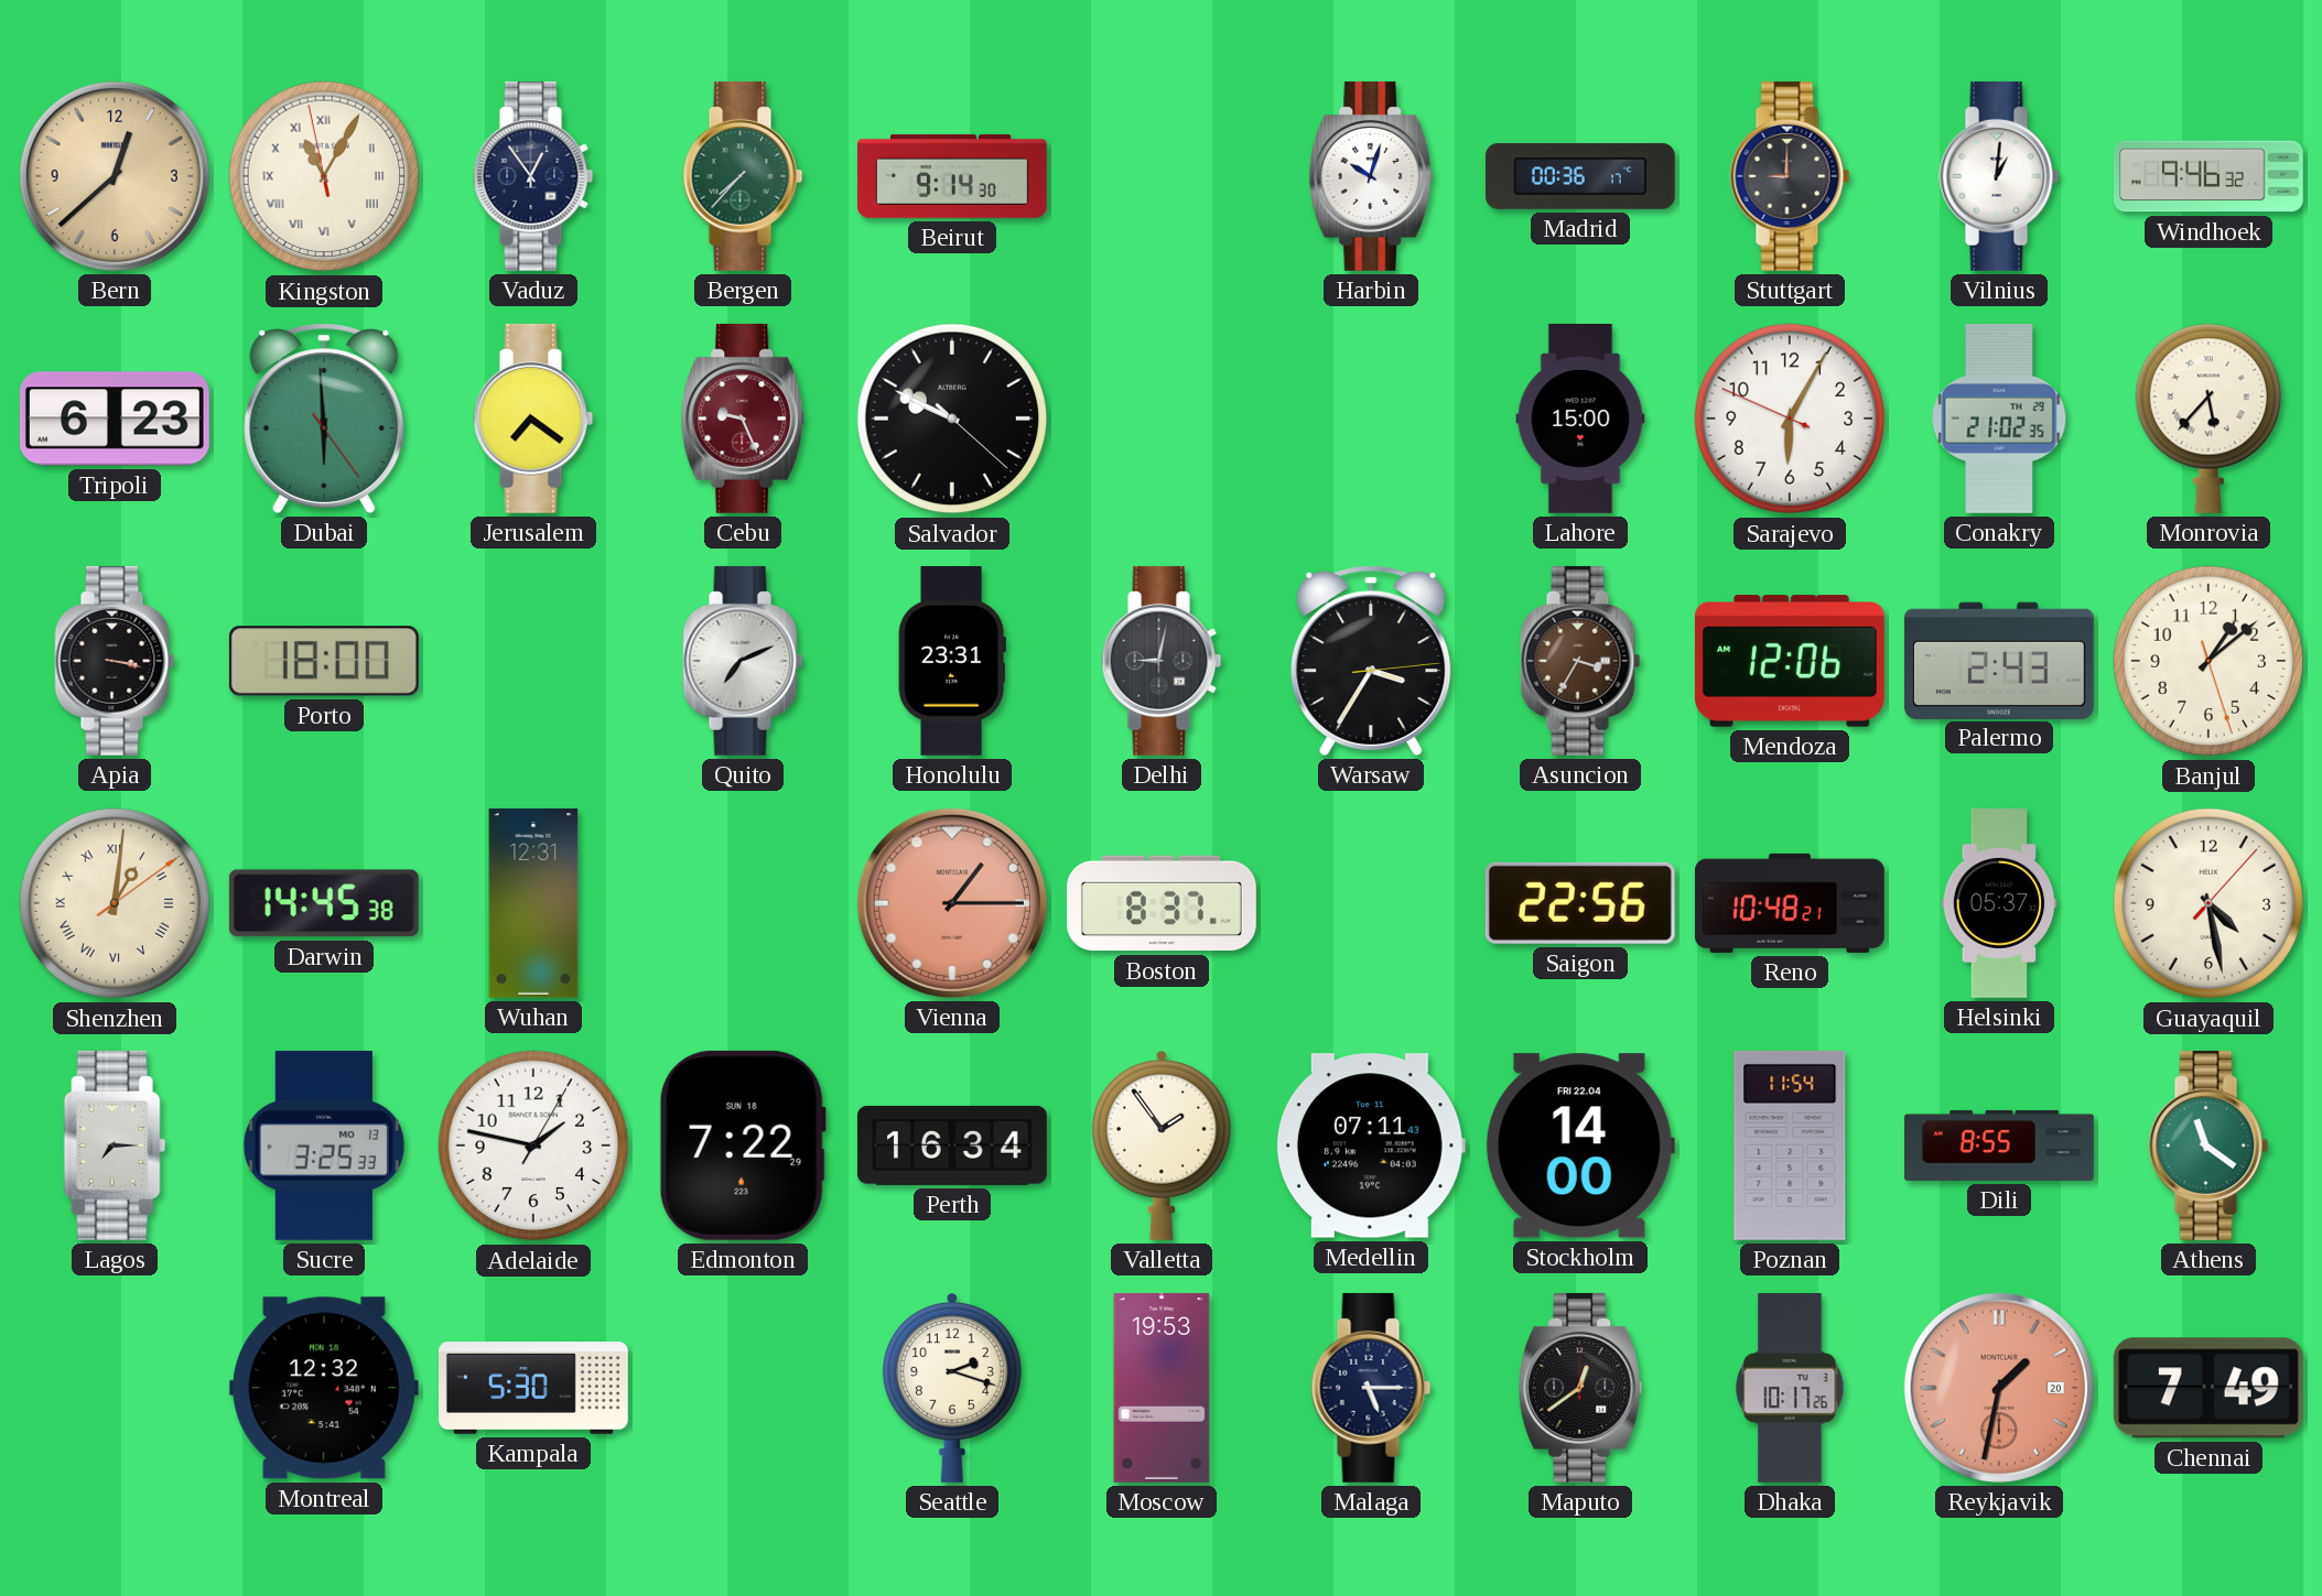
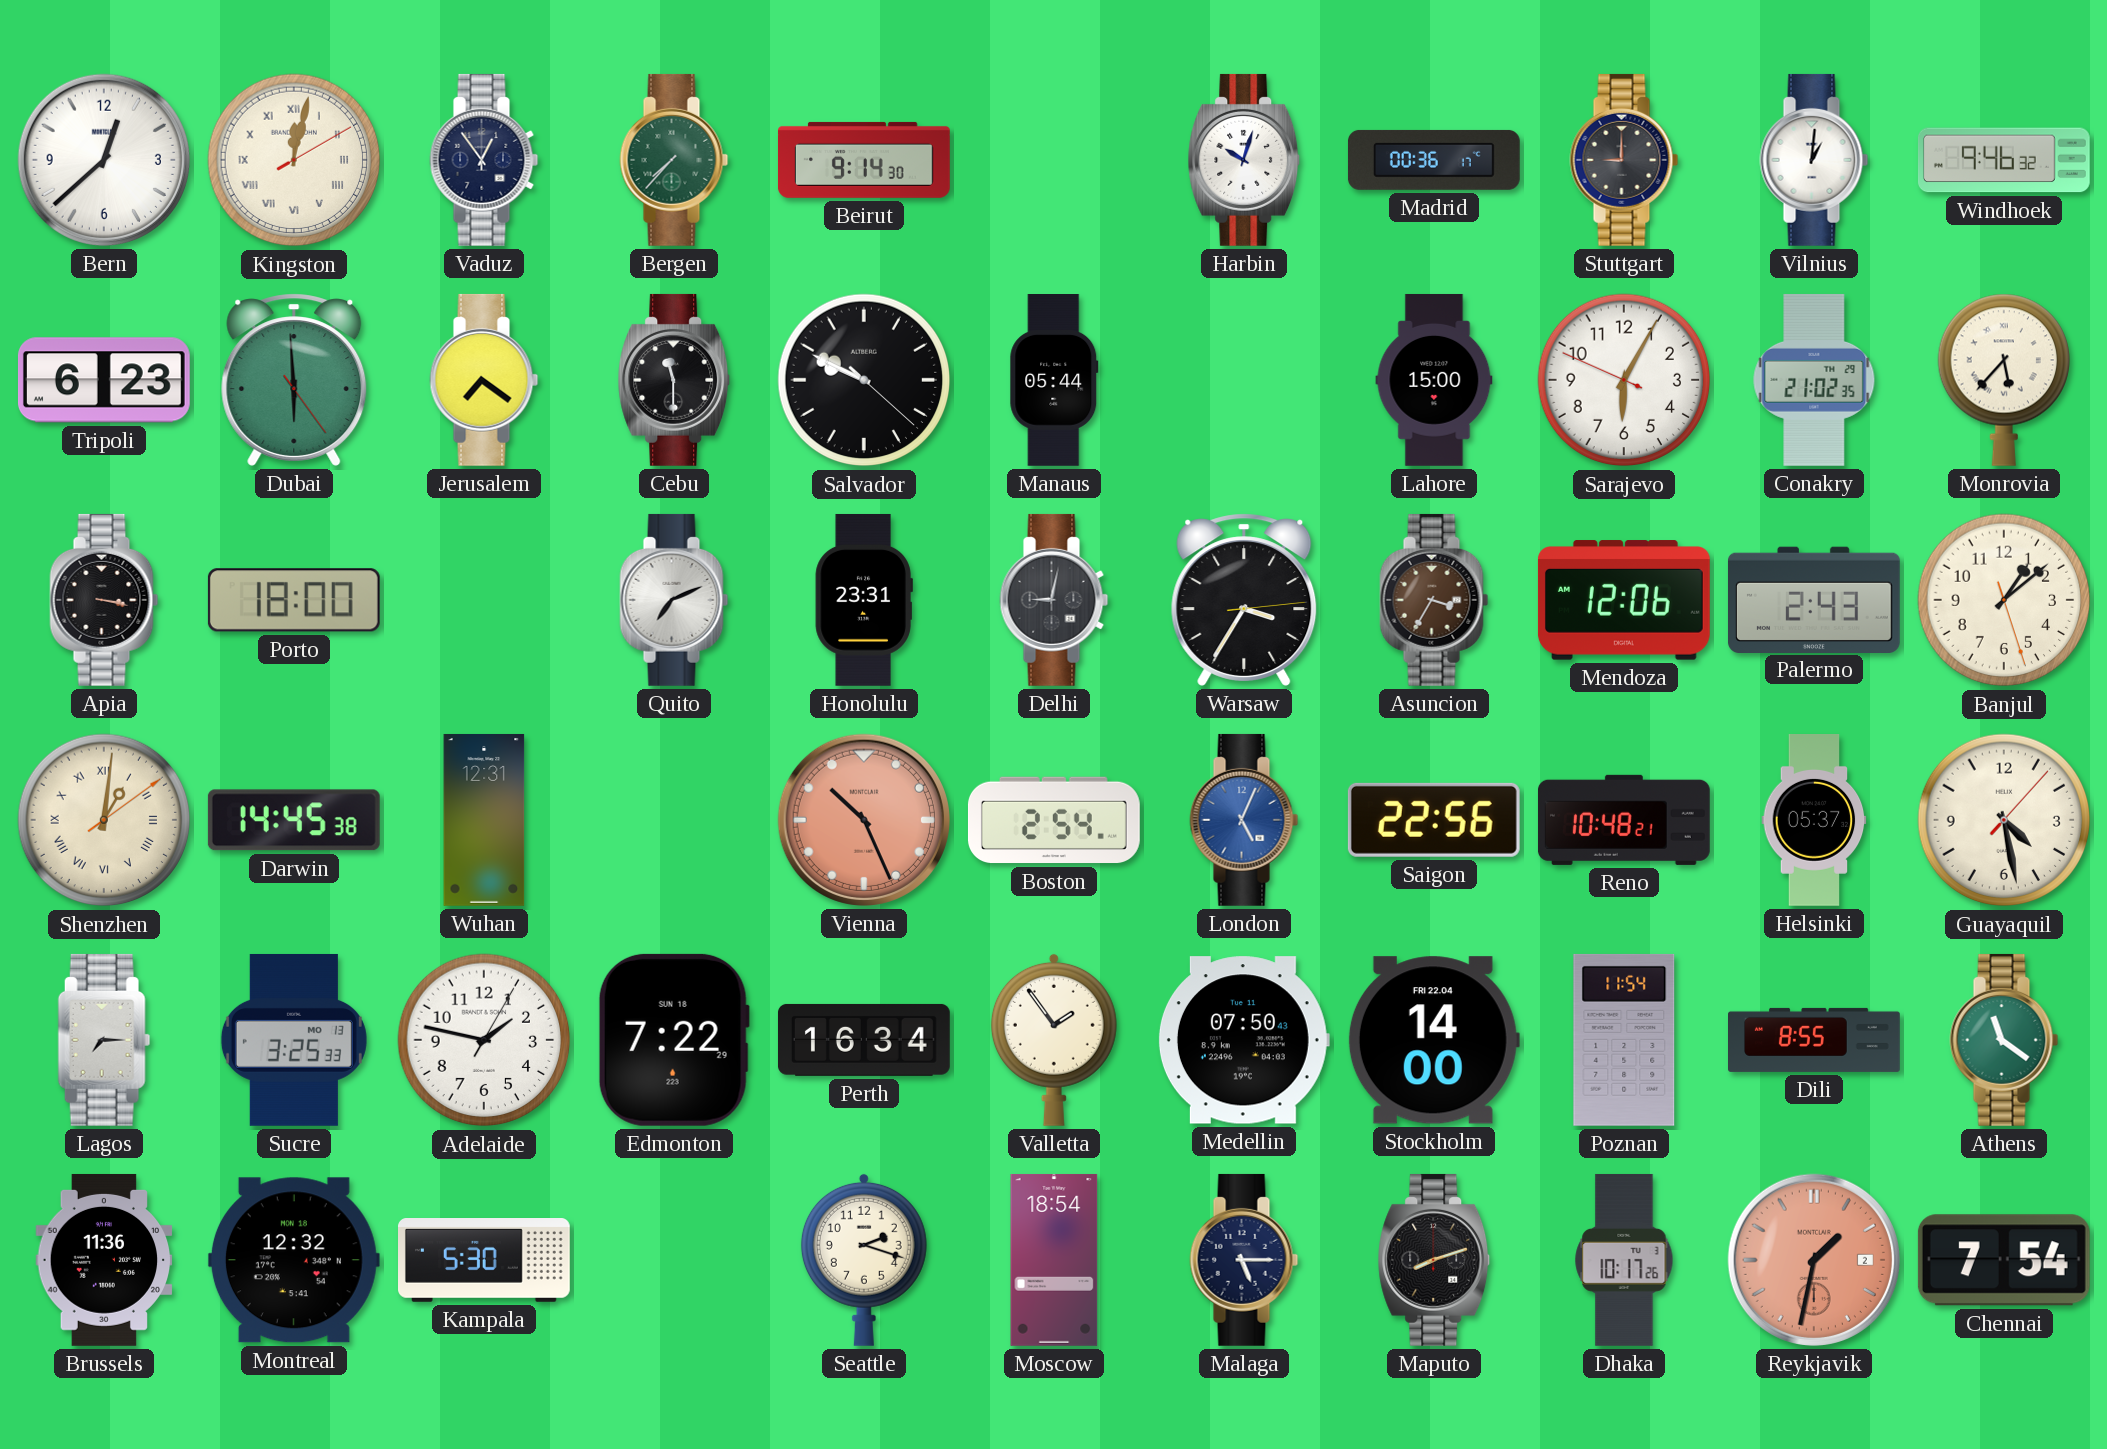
Bern dial: champagne -> white
Kingston: 11:04 -> 12:02
Cebu: 9:26 -> 11:30
Cebu dial: burgundy -> black
Manaus: none -> 05:44
Vienna: 1:15 -> 10:26
Boston: 8:37 -> 2:54
London: none -> 5:04
Medellin: 07:11 -> 07:50
Brussels: none -> 11:36
Moscow: 19:53 -> 18:54
Maputo: 12:39 -> 8:12
Reykjavik date: 20 -> 2
Chennai: 7:49 -> 7:54
